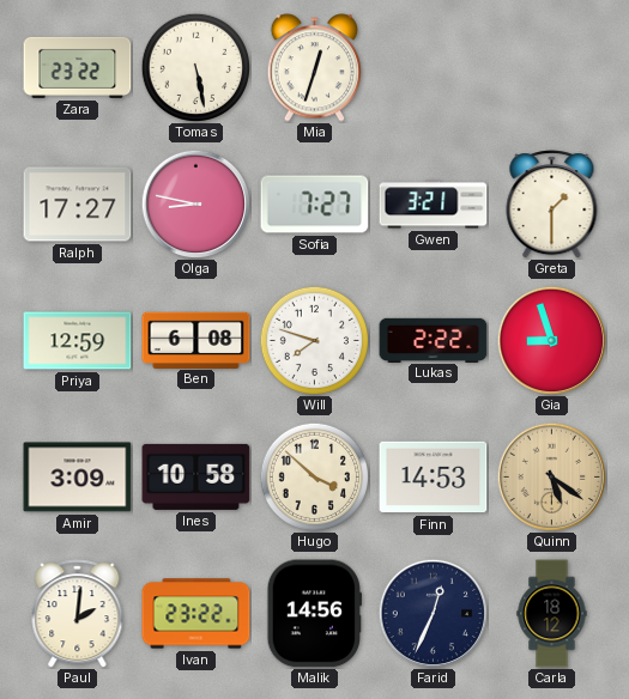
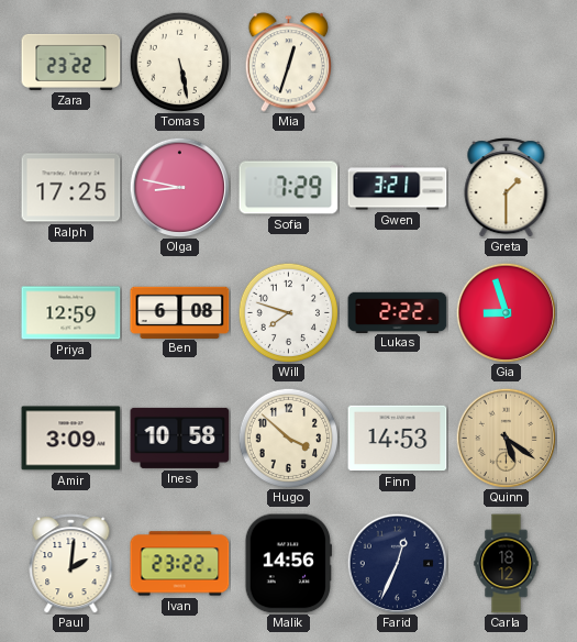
Ralph: 17:27 -> 17:25
Sofia: 7:27 -> 7:29
